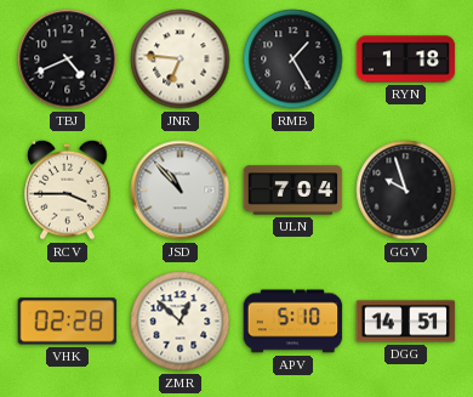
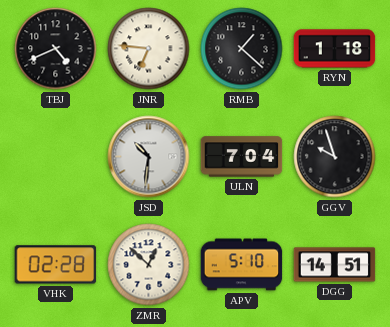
RMB: 1:25 -> 1:22
RCV: 3:45 -> none
JSD: 10:53 -> 10:31
